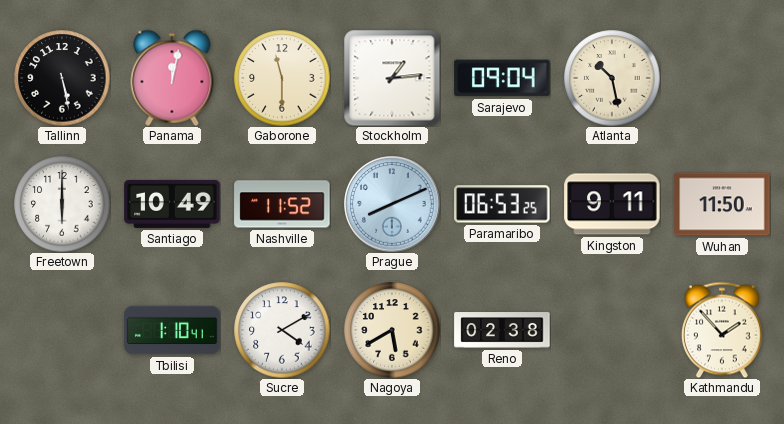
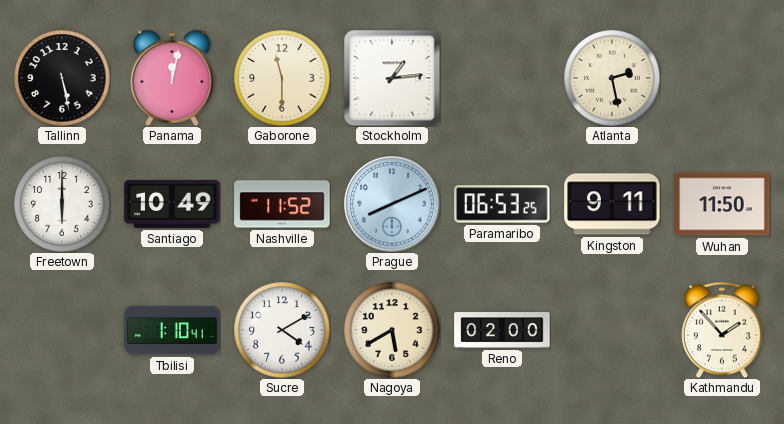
Sarajevo: 09:04 -> none
Atlanta: 10:28 -> 2:28
Reno: 02:38 -> 02:00
